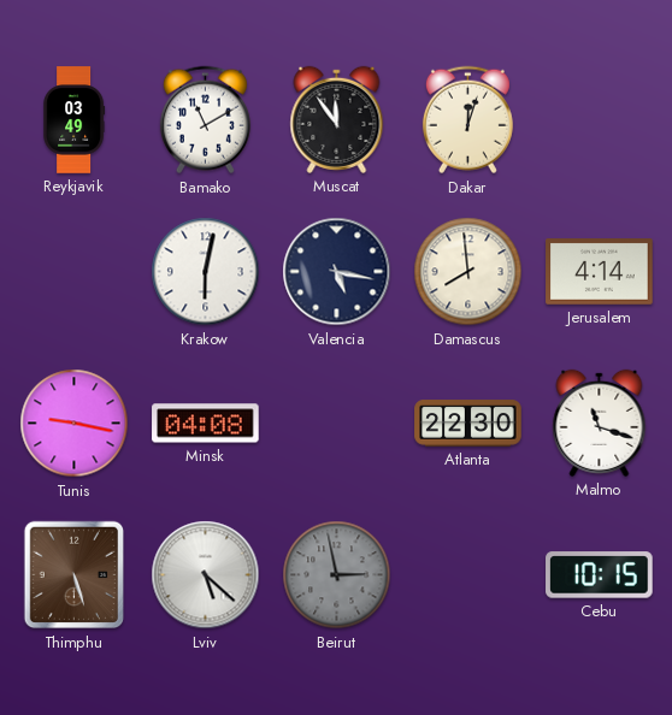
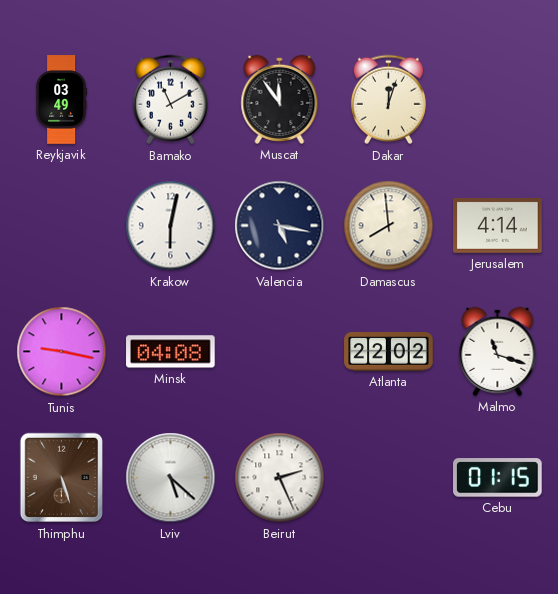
Atlanta: 22:30 -> 22:02
Beirut: 2:58 -> 2:26
Beirut dial: grey -> white
Cebu: 10:15 -> 01:15
